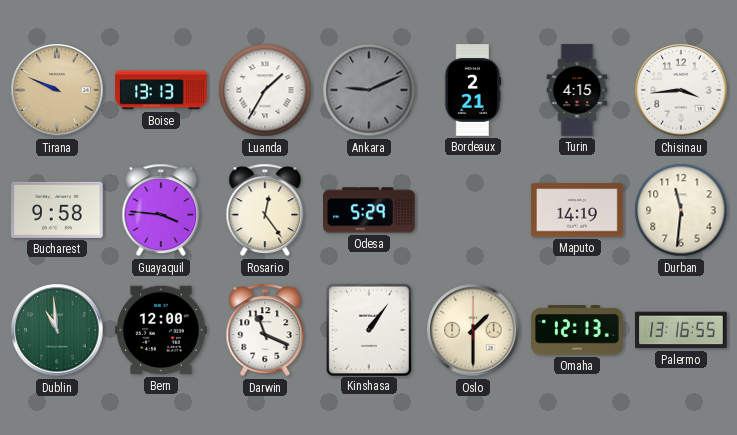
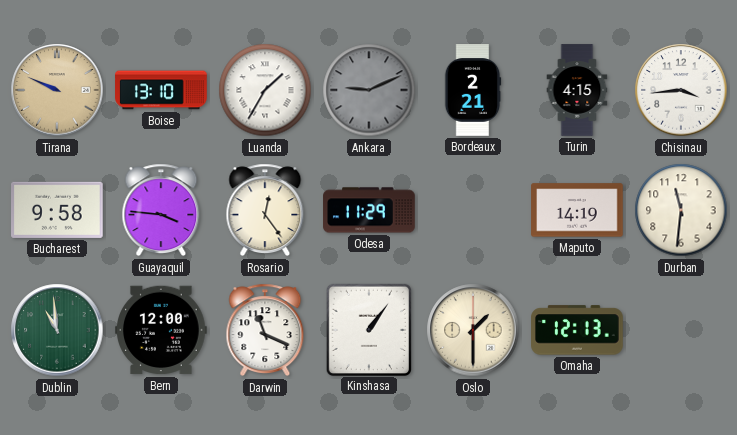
Boise: 13:13 -> 13:10
Odesa: 5:29 -> 11:29
Palermo: 13:16 -> none
